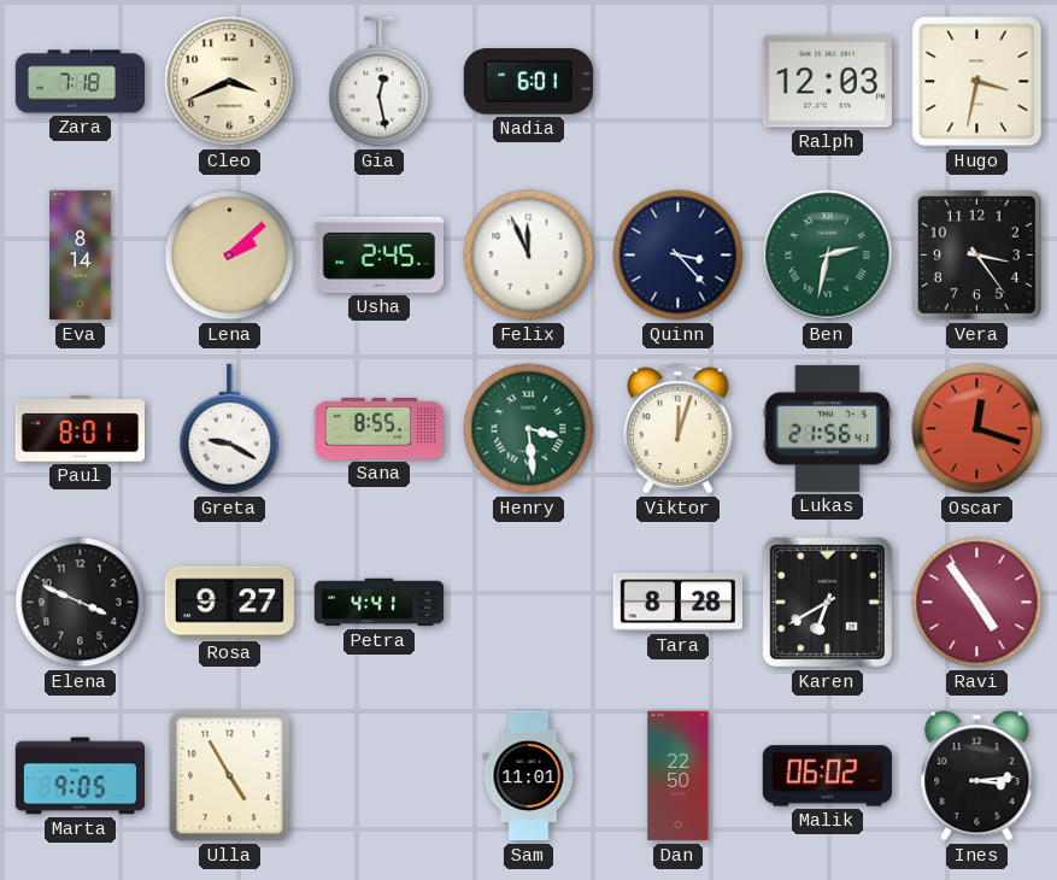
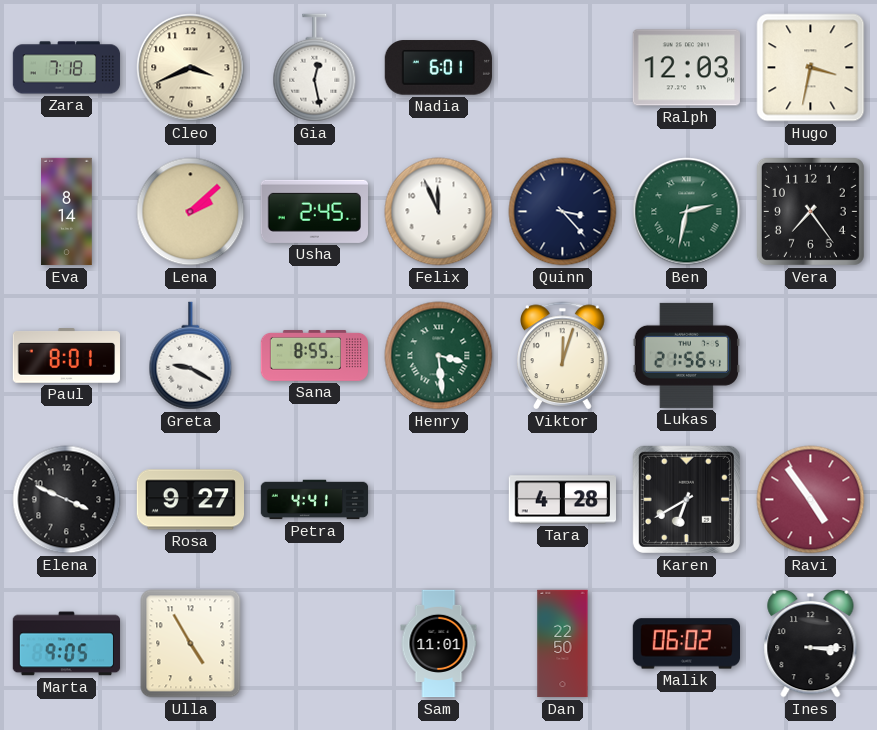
Vera: 3:24 -> 7:24
Oscar: 12:18 -> none
Tara: 8:28 -> 4:28
Ines: 3:14 -> 3:15
